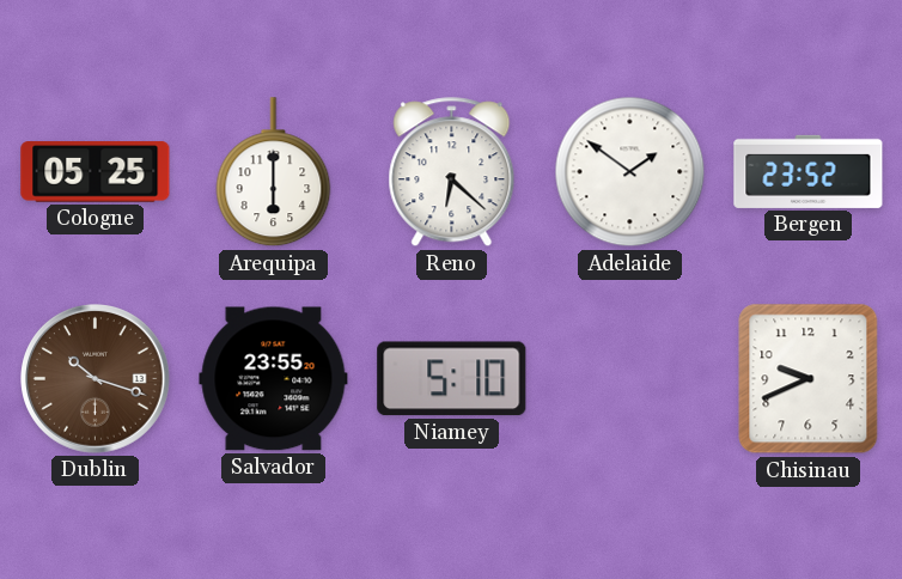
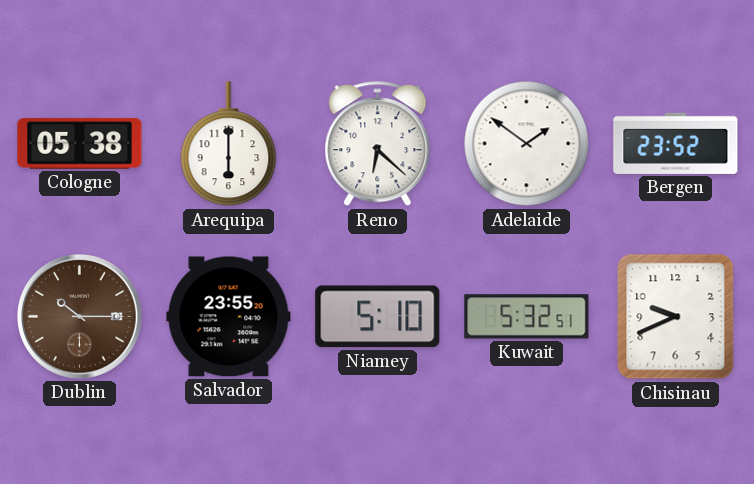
Cologne: 05:25 -> 05:38
Dublin: 10:18 -> 10:15
Kuwait: none -> 5:32
